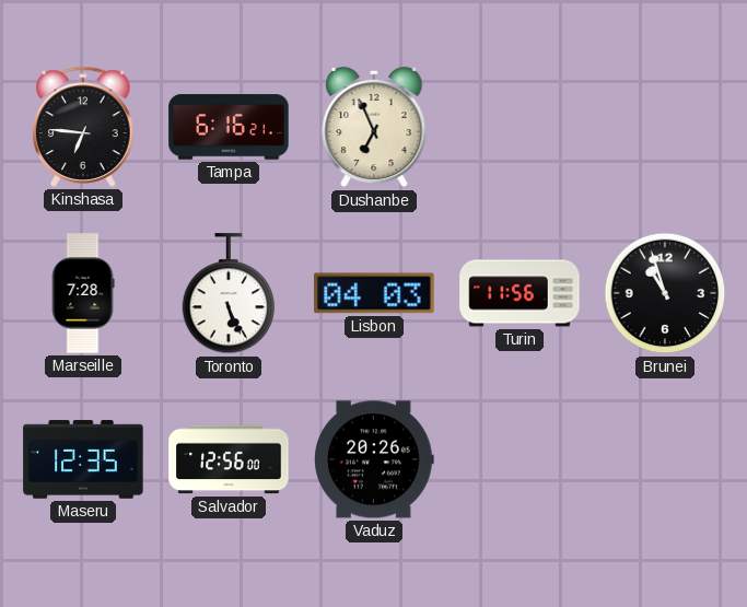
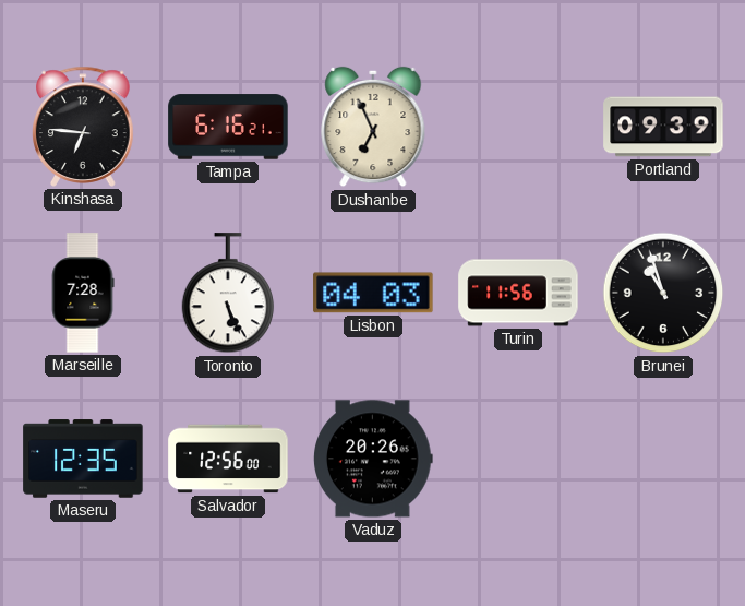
Portland: none -> 09:39
